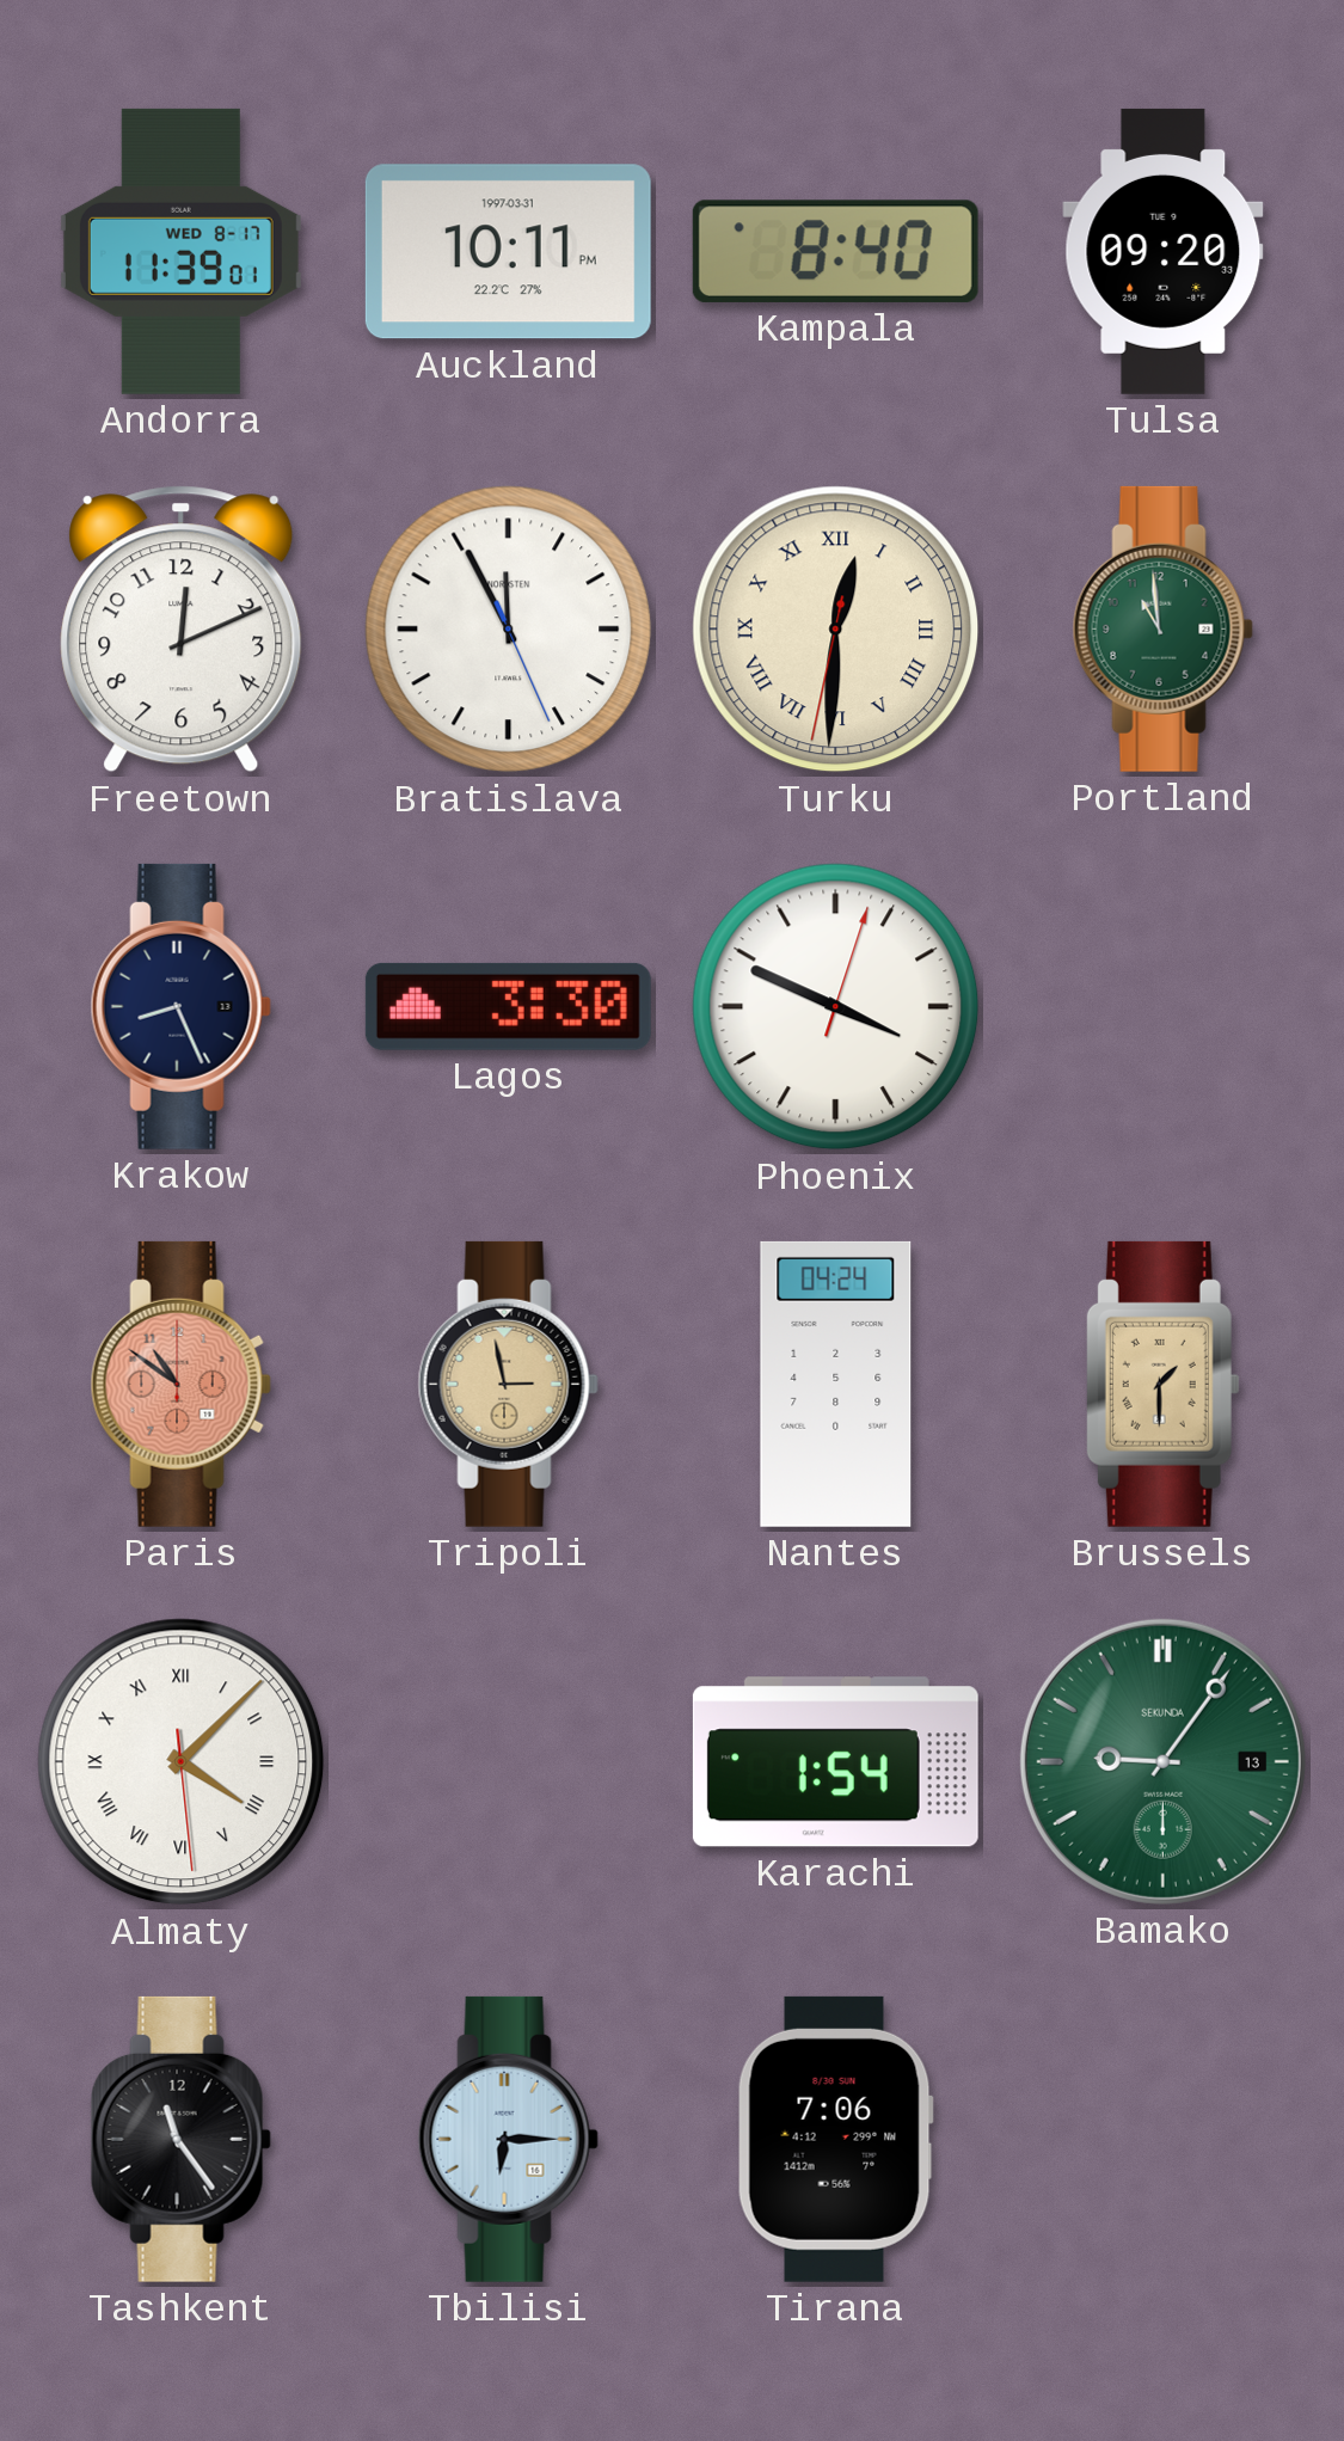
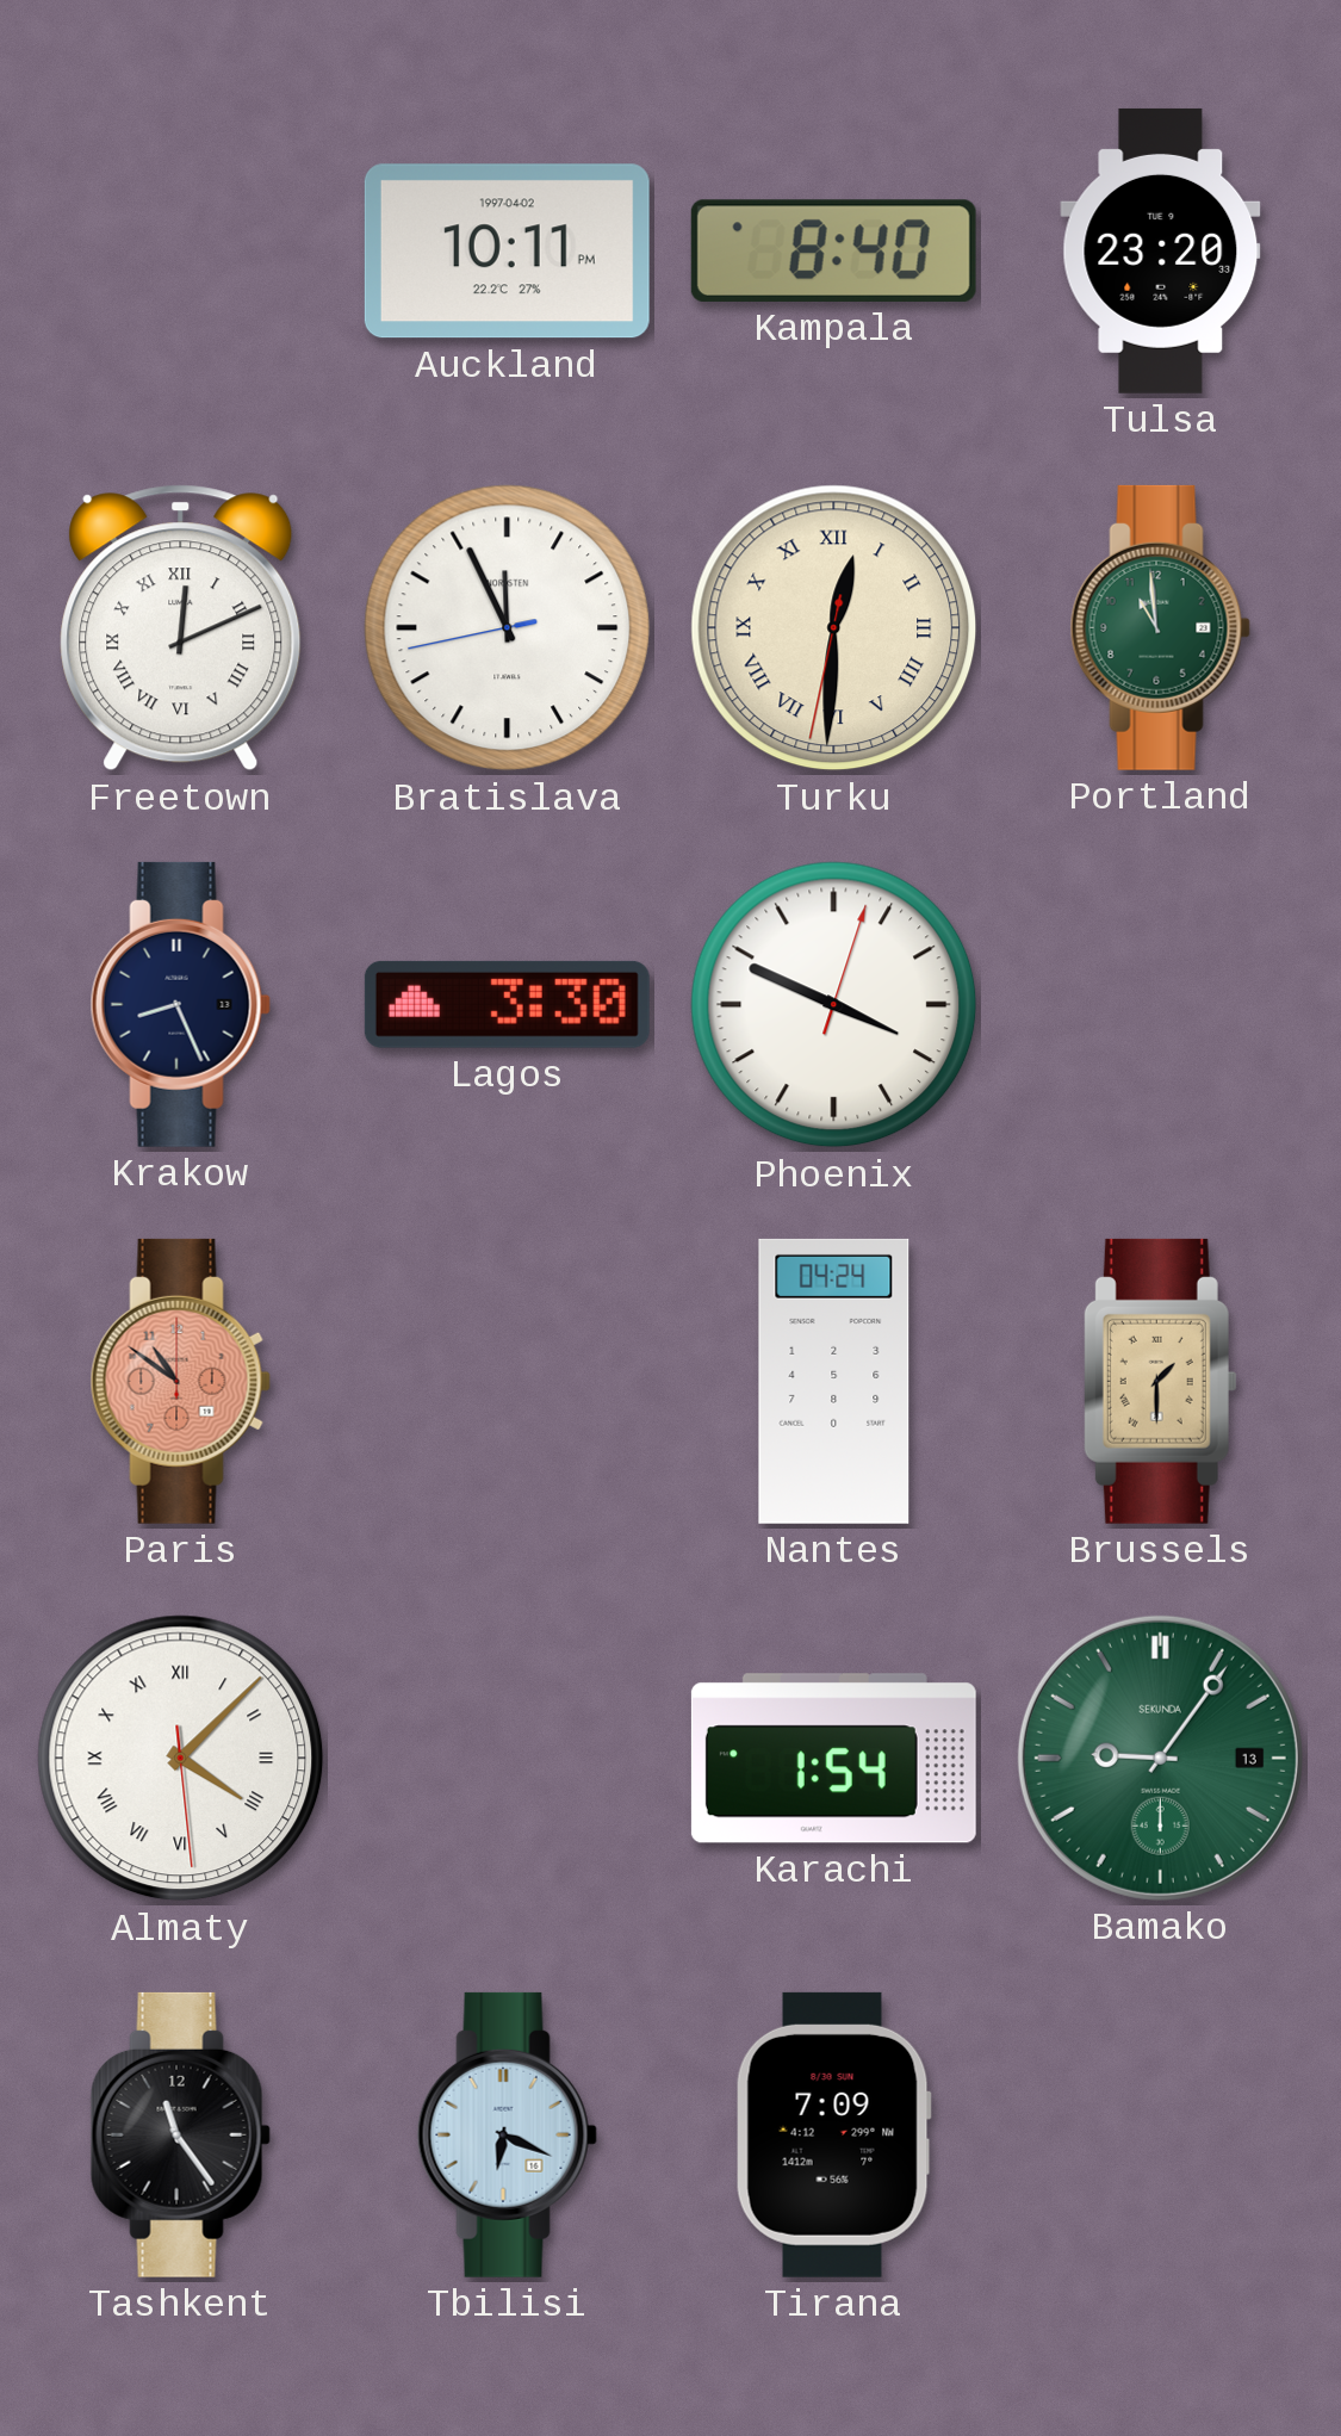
Andorra: 11:39 -> none
Auckland date: 1997-03-31 -> 1997-04-02
Tulsa: 09:20 -> 23:20
Freetown numerals: Arabic -> Roman
Bratislava: 11:55:26 -> 11:55:43
Tripoli: 2:58 -> none
Tbilisi: 6:15 -> 6:19
Tirana: 7:06 -> 7:09
